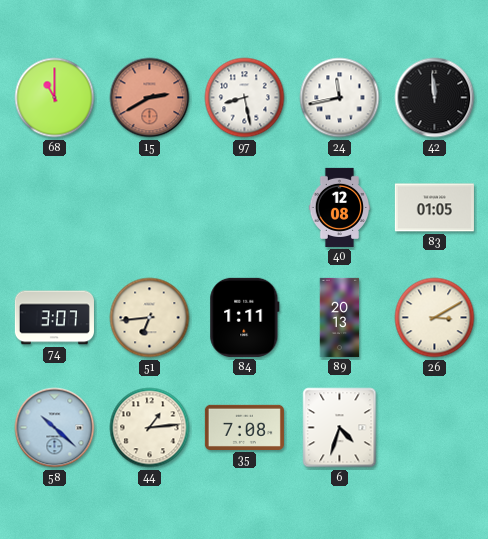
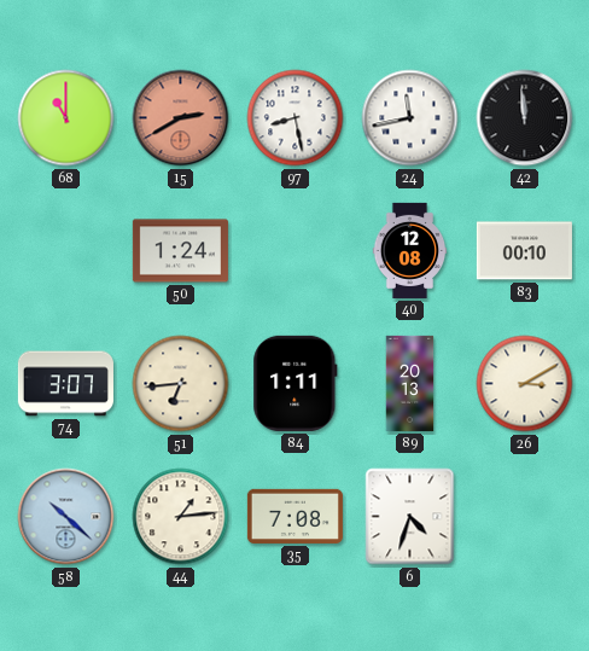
50: none -> 1:24
83: 01:05 -> 00:10
